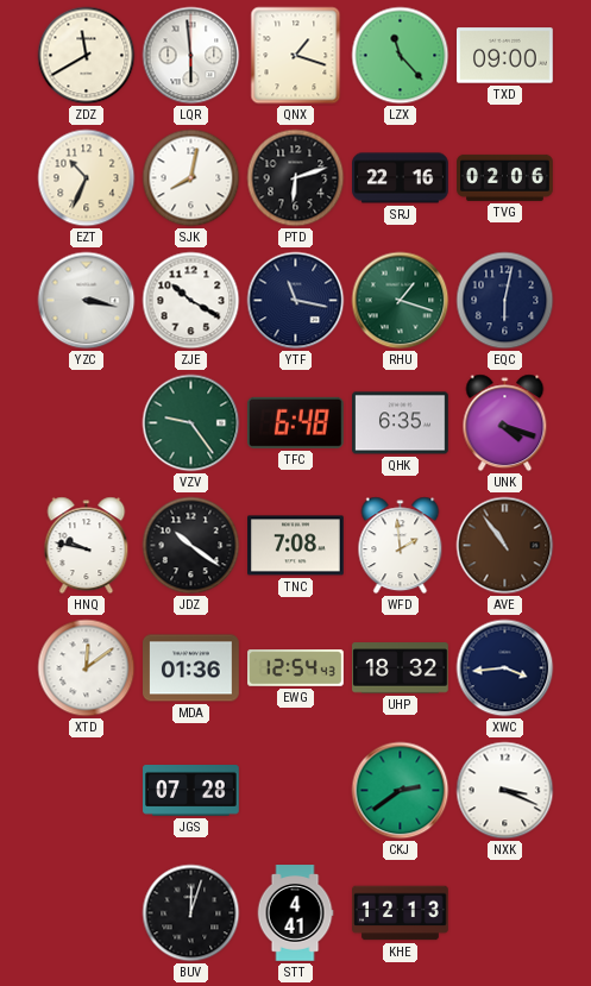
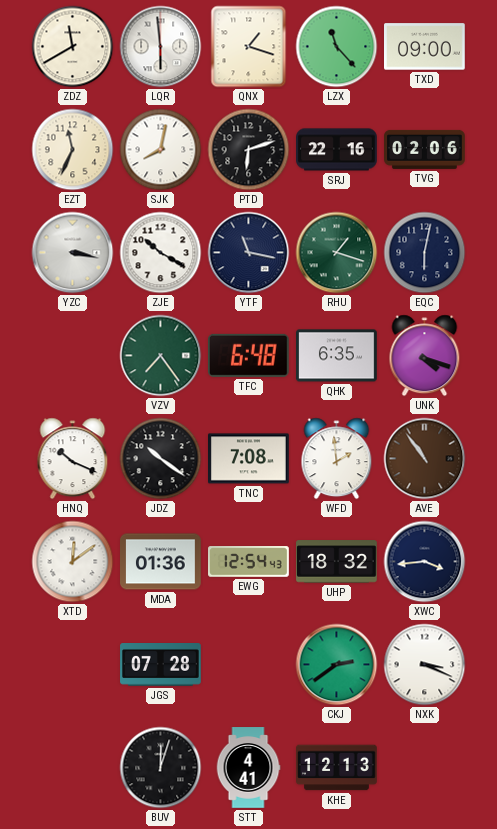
EZT: 10:34 -> 11:34
VZV: 9:24 -> 7:24
HNQ: 9:47 -> 10:19
